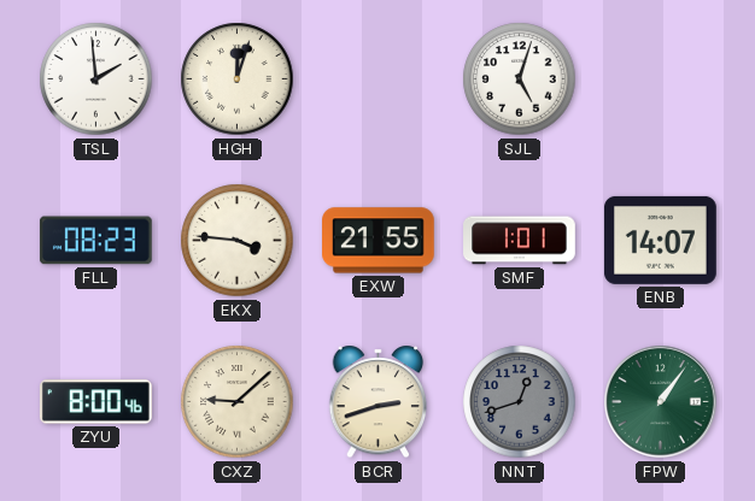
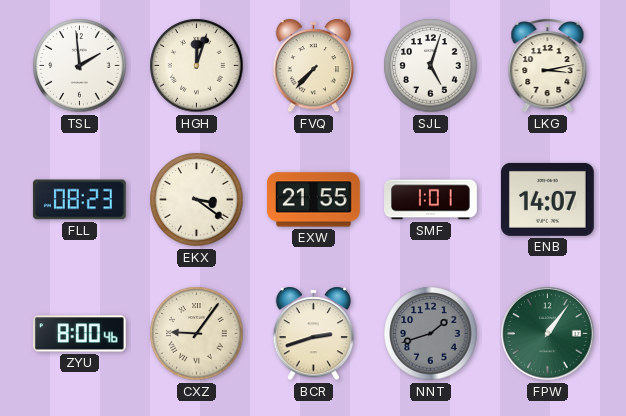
FVQ: none -> 7:37
LKG: none -> 3:13
EKX: 3:46 -> 3:21
CXZ: 9:08 -> 9:06
NNT: 12:42 -> 1:42
